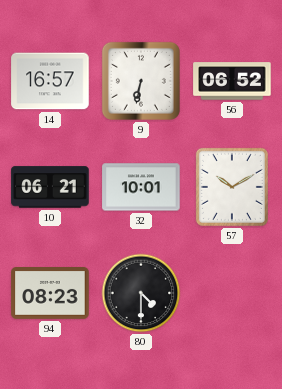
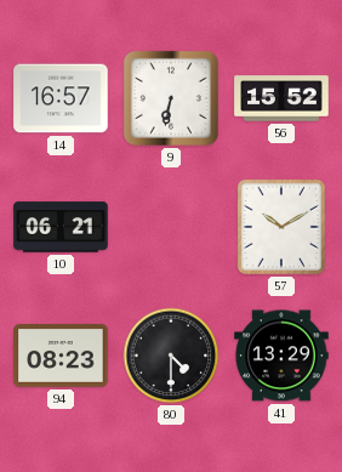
56: 06:52 -> 15:52
32: 10:01 -> none
41: none -> 13:29
